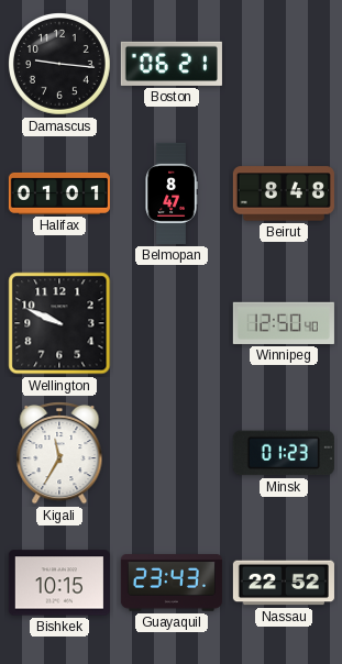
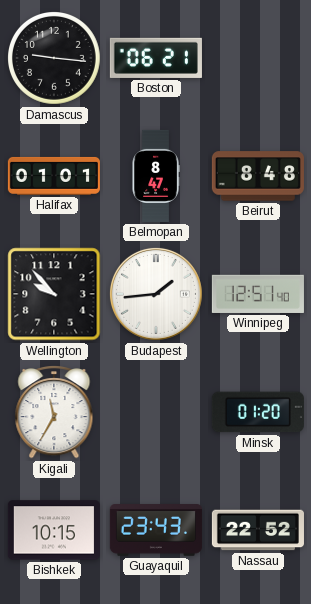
Wellington: 9:49 -> 9:53
Budapest: none -> 1:44
Winnipeg: 12:50 -> 12:51
Minsk: 01:23 -> 01:20
